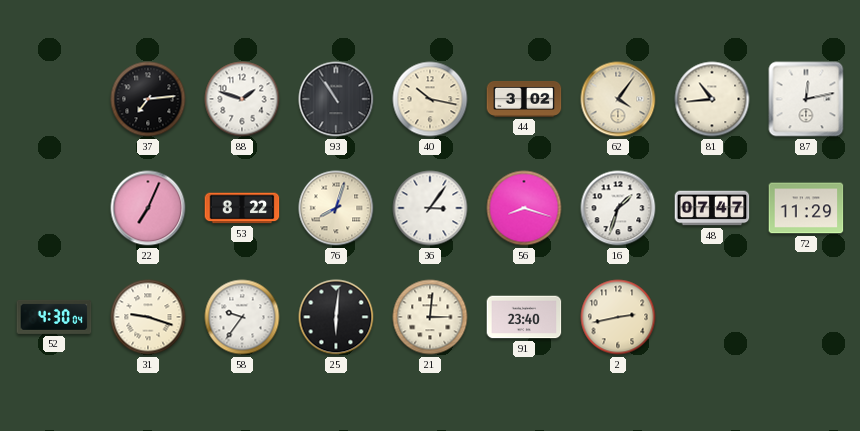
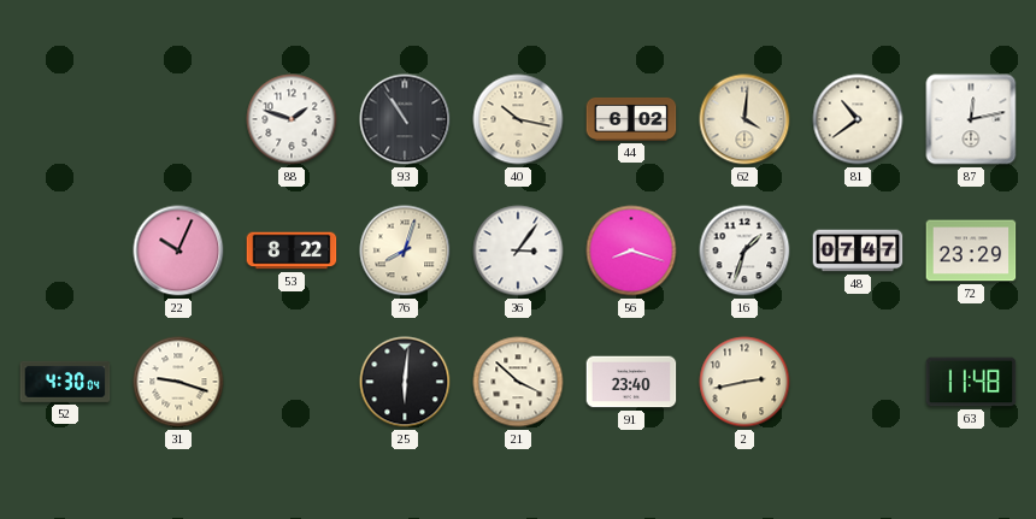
37: 7:14 -> none
44: 3:02 -> 6:02
62: 4:06 -> 4:01
81: 10:44 -> 10:39
22: 7:04 -> 10:04
72: 11:29 -> 23:29
58: 9:36 -> none
21: 3:01 -> 3:52
63: none -> 11:48
